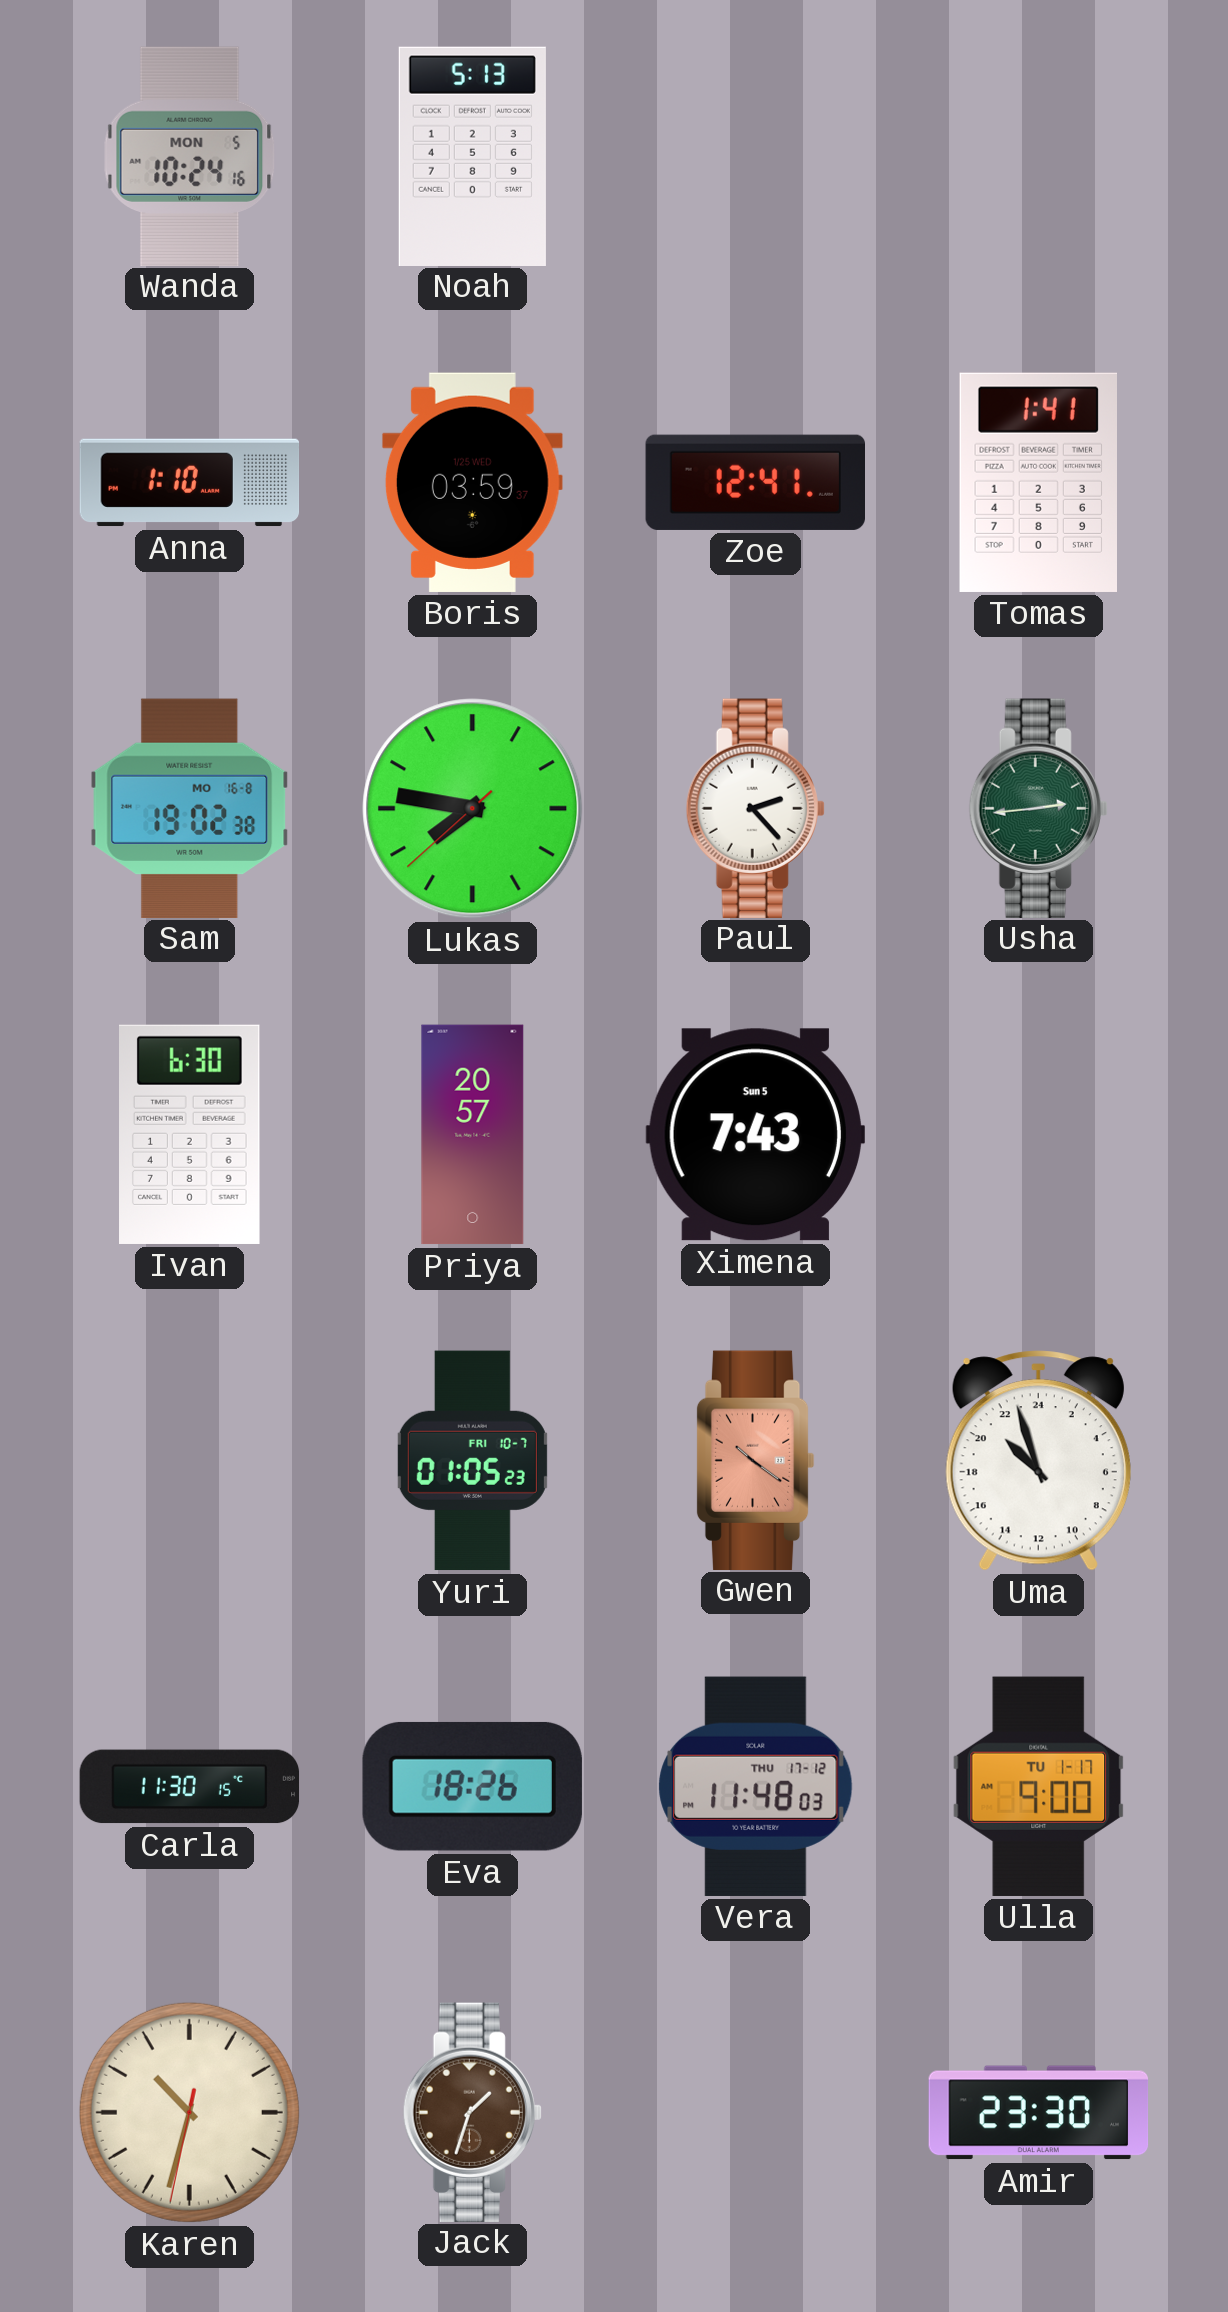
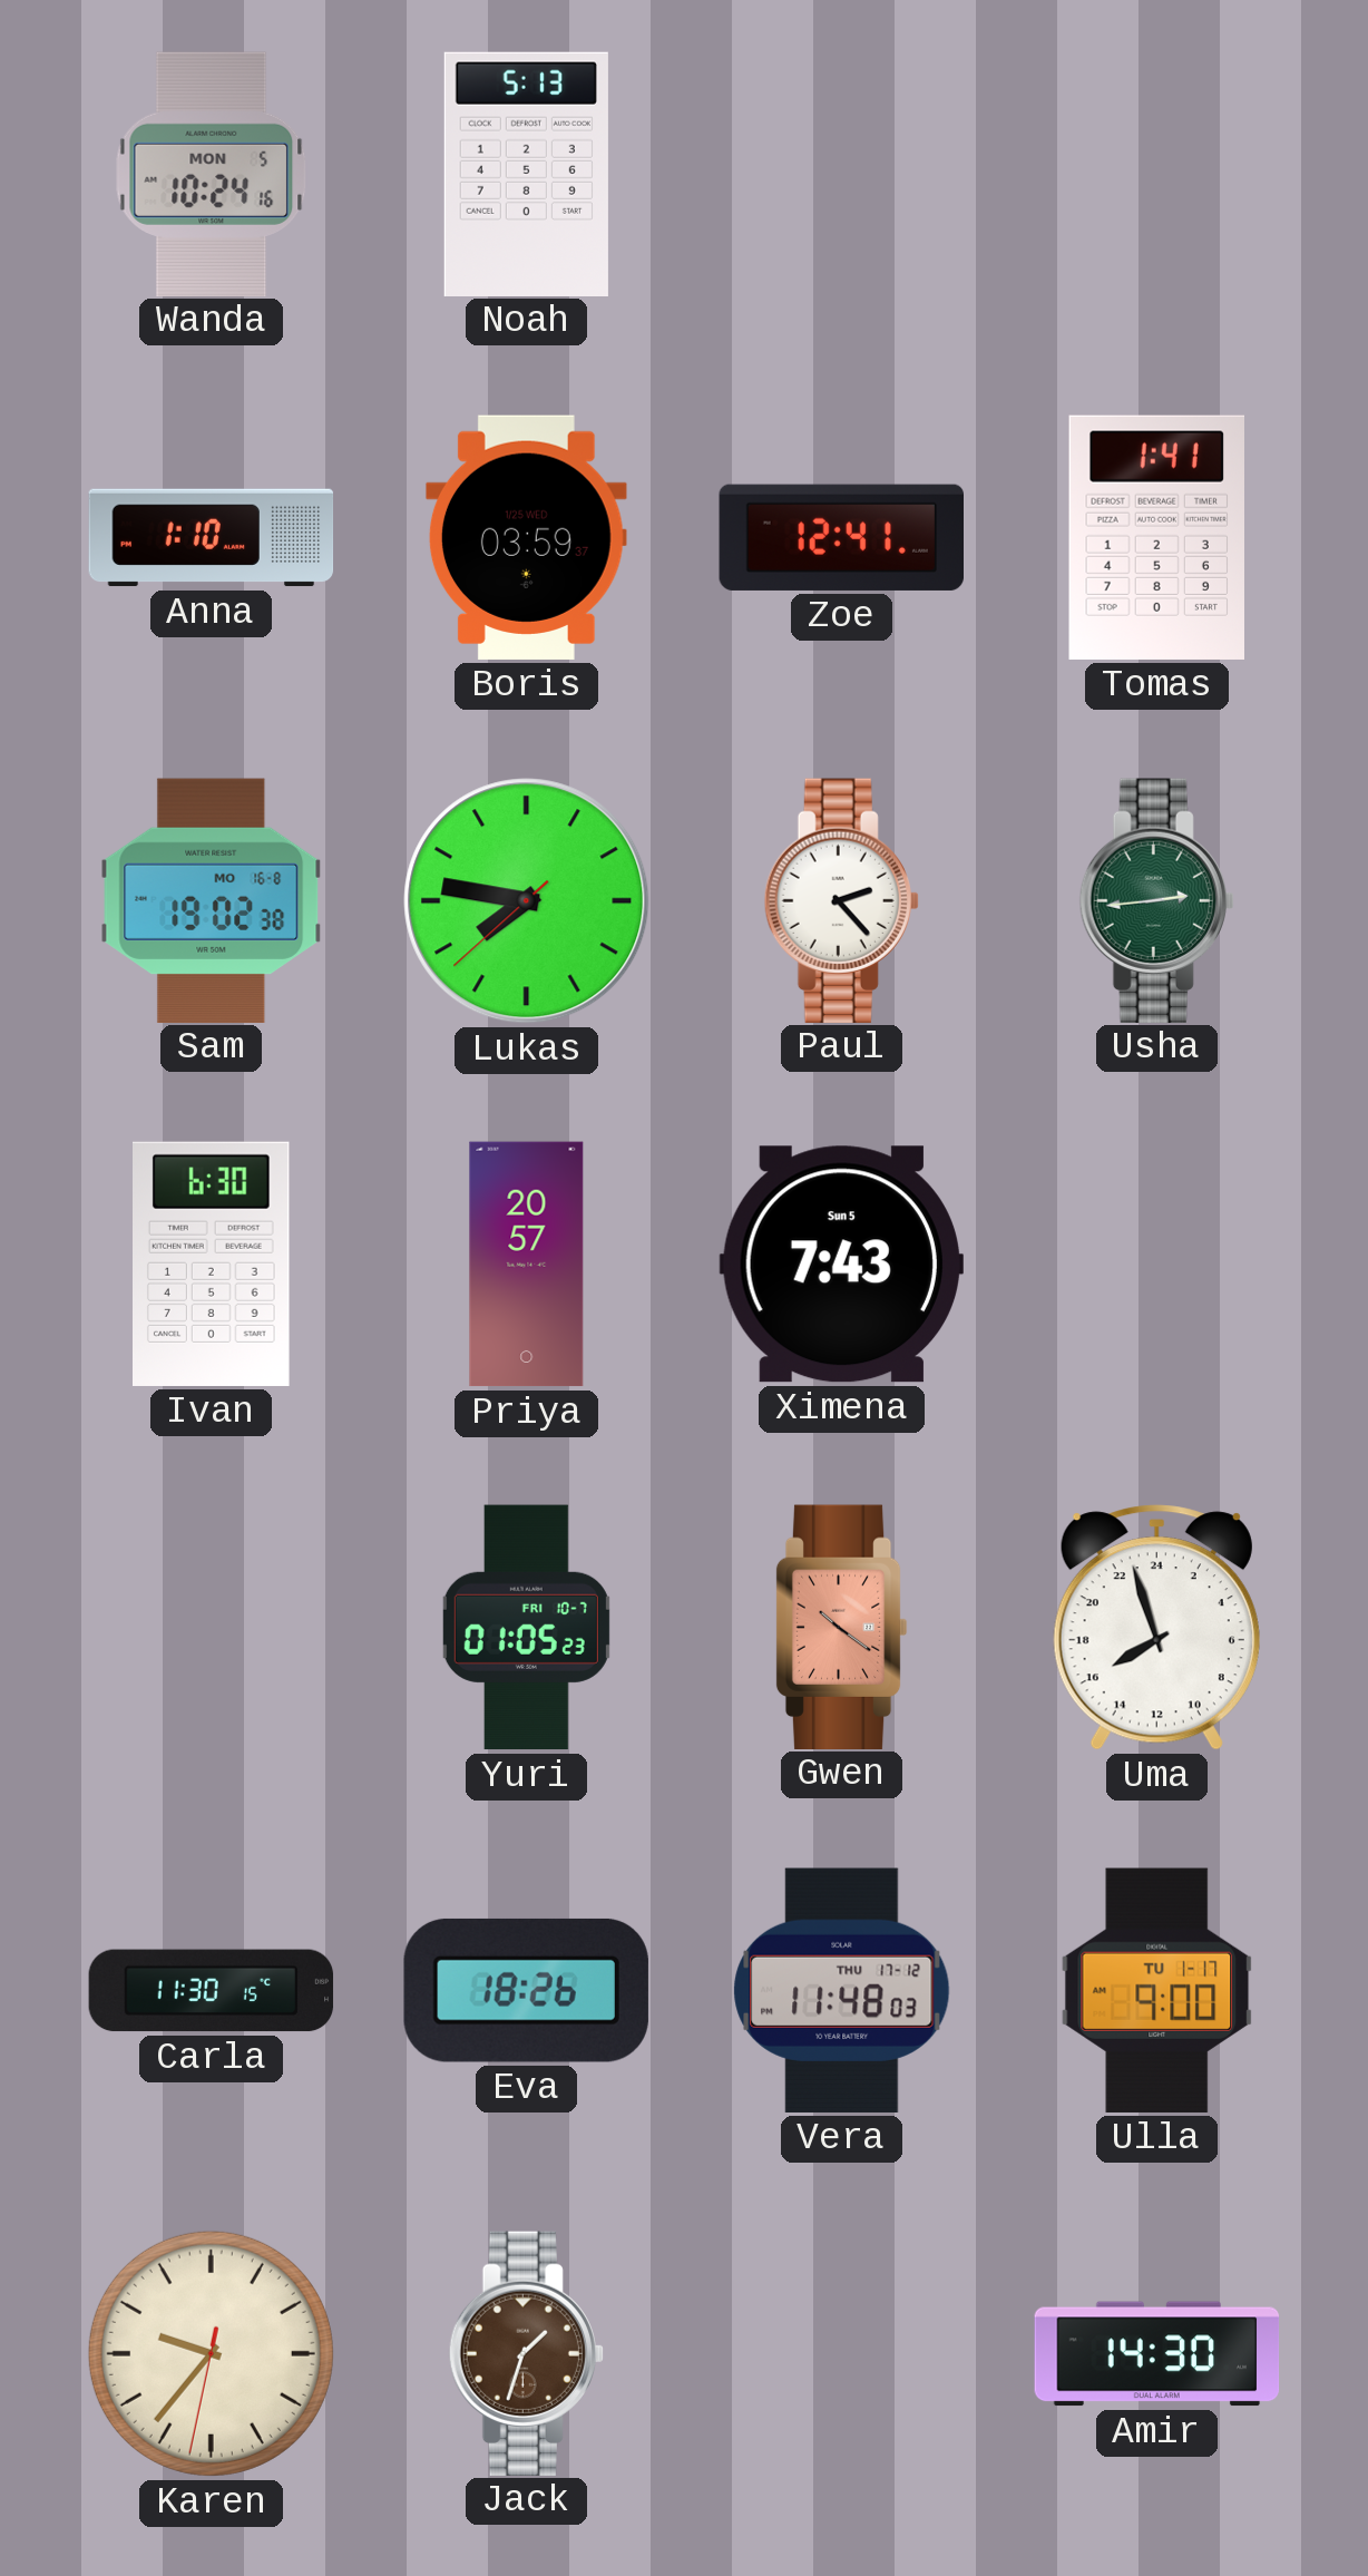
Uma: 20:57 -> 15:57
Karen: 10:32 -> 9:36
Amir: 23:30 -> 14:30
